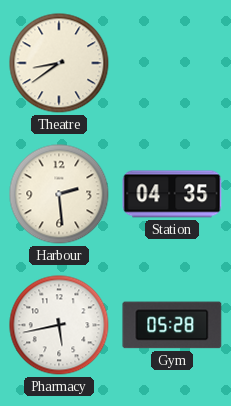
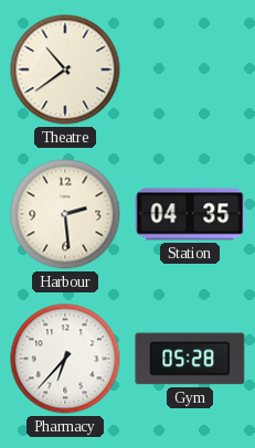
Theatre: 8:39 -> 10:39
Pharmacy: 5:43 -> 6:37
